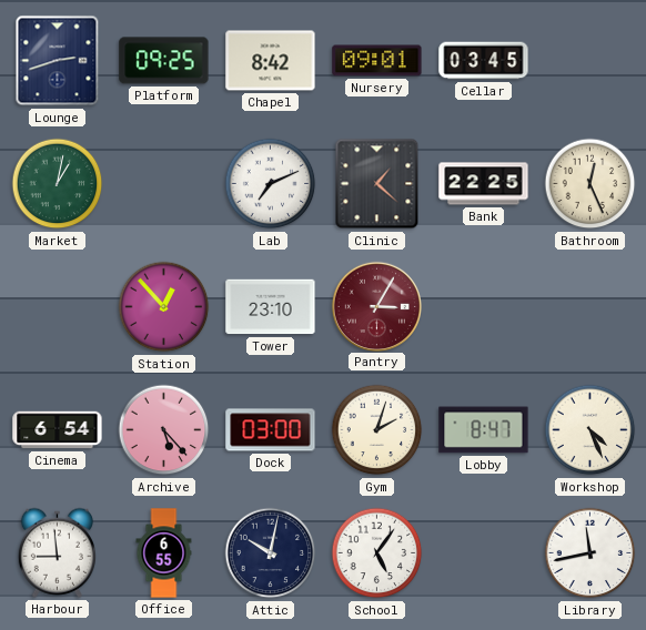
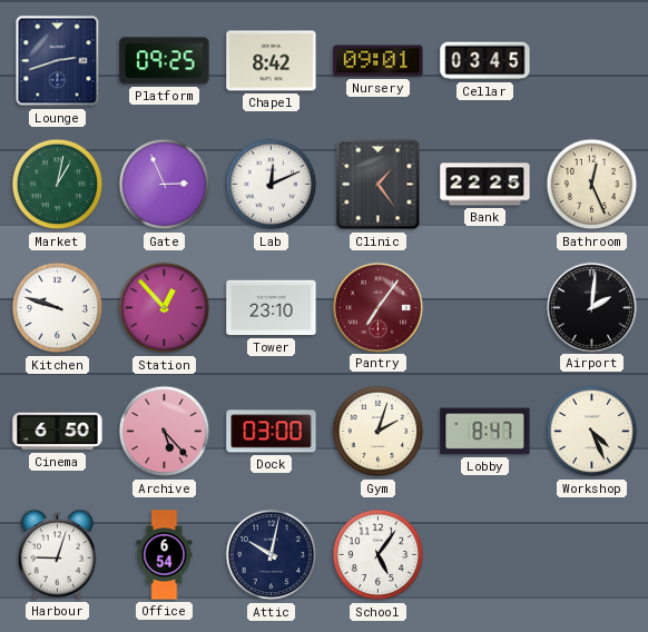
Gate: none -> 2:56
Lab: 7:11 -> 12:11
Clinic: 1:22 -> 1:24
Kitchen: none -> 9:48
Pantry: 3:05 -> 7:06
Airport: none -> 2:01
Cinema: 6:54 -> 6:50
Harbour: 8:59 -> 9:03
Office: 6:55 -> 6:54
Library: 11:43 -> none
